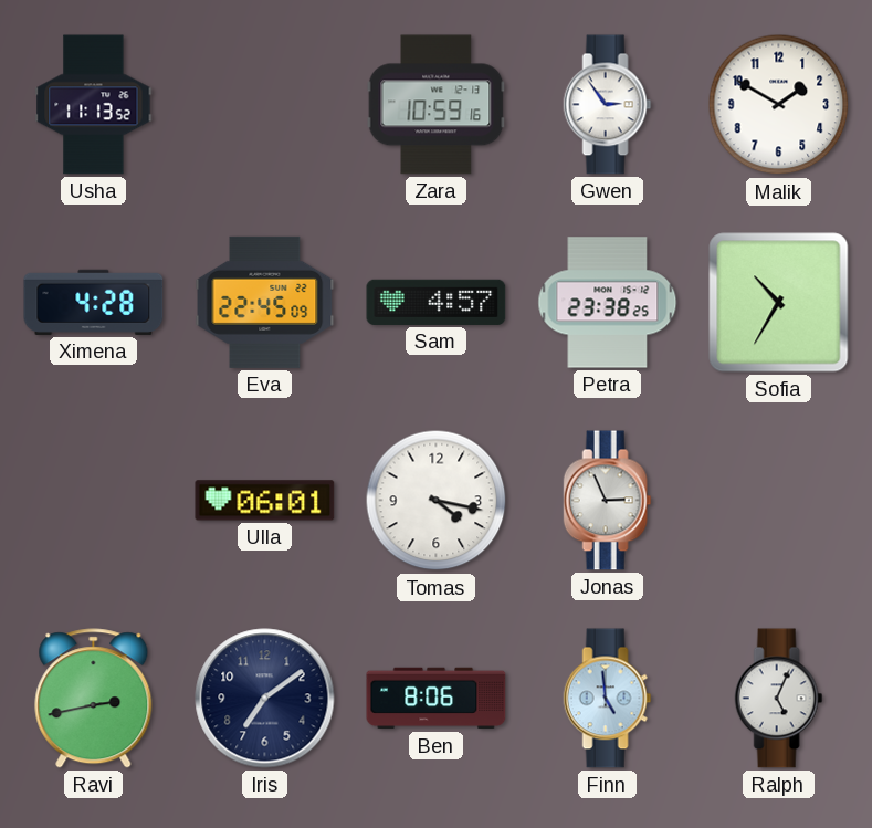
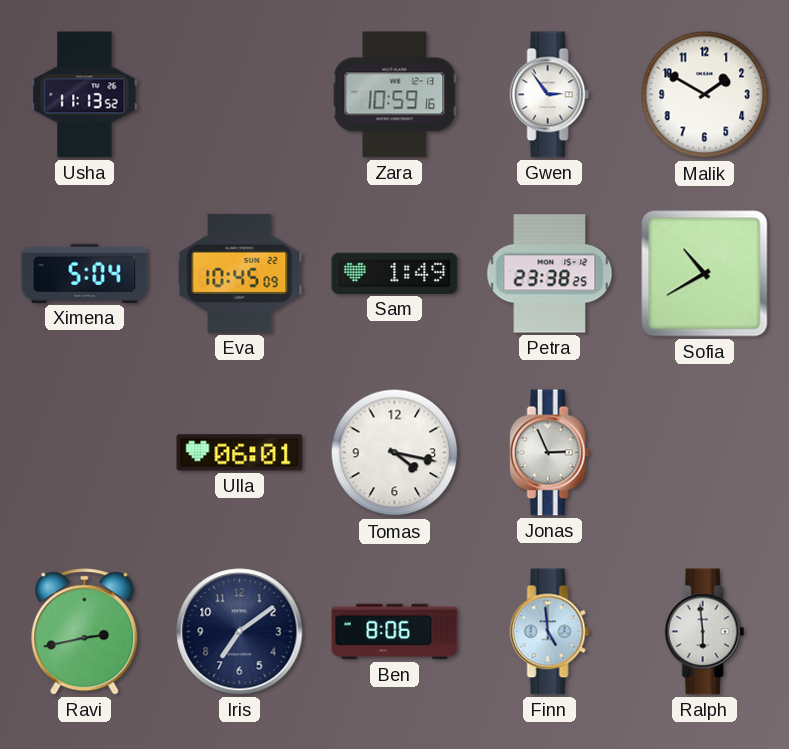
Ximena: 4:28 -> 5:04
Eva: 22:45 -> 10:45
Sam: 4:57 -> 1:49
Sofia: 10:35 -> 10:40
Ralph: 5:04 -> 5:59
